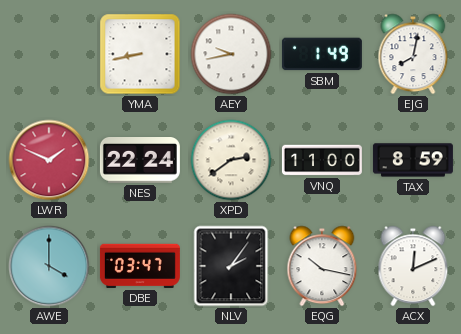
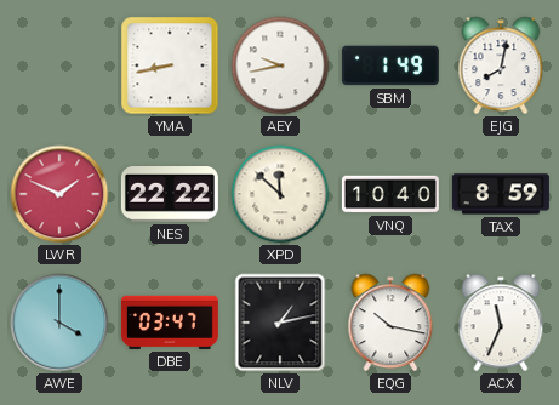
NES: 22:24 -> 22:22
XPD: 2:39 -> 11:52
VNQ: 11:00 -> 10:40
NLV: 2:06 -> 1:13
ACX: 12:11 -> 11:34
